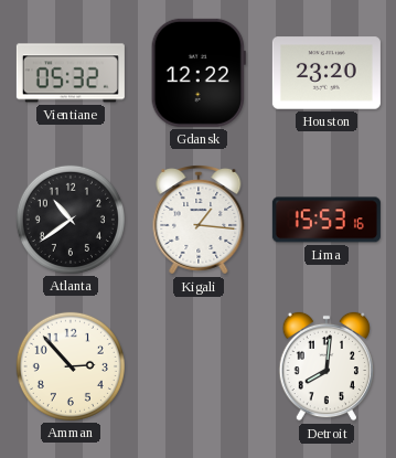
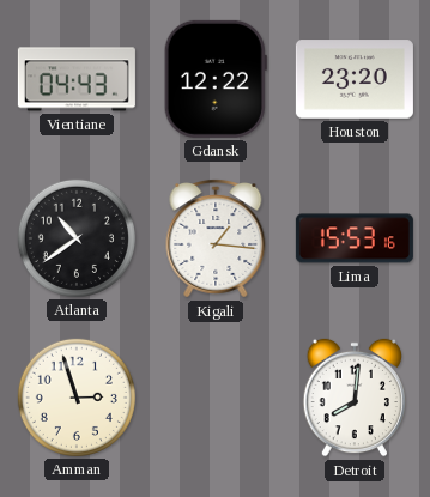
Vientiane: 05:32 -> 04:43
Amman: 2:53 -> 2:57
